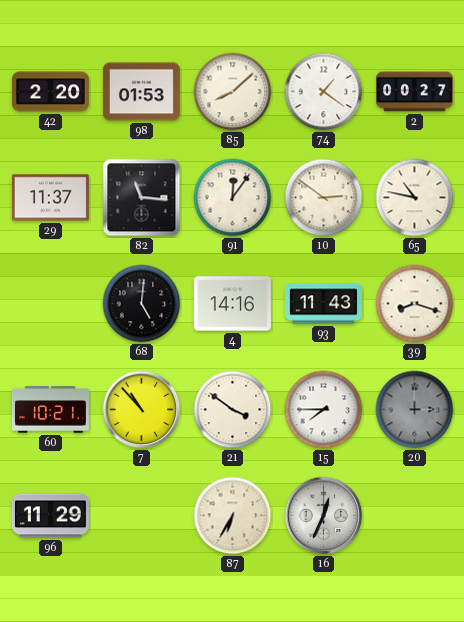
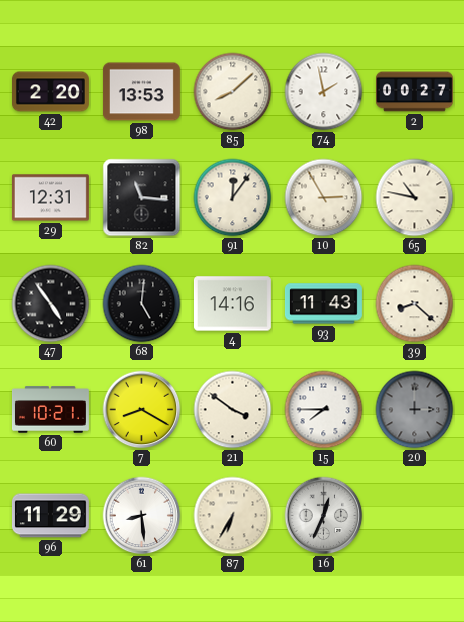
98: 01:53 -> 13:53
74: 1:21 -> 1:58
29: 11:37 -> 12:31
10: 2:51 -> 2:55
47: none -> 4:54
39: 8:18 -> 8:22
7: 10:53 -> 8:20
61: none -> 8:29
